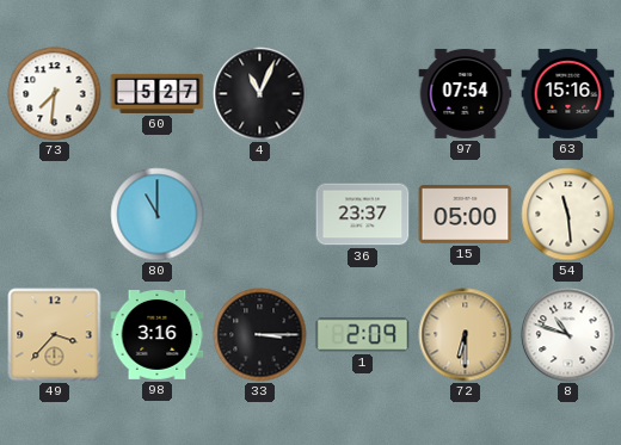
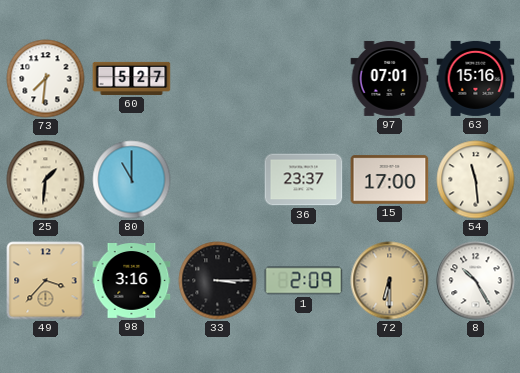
4: 11:04 -> none
97: 07:54 -> 07:01
25: none -> 1:31
15: 05:00 -> 17:00
8: 10:48 -> 10:25
